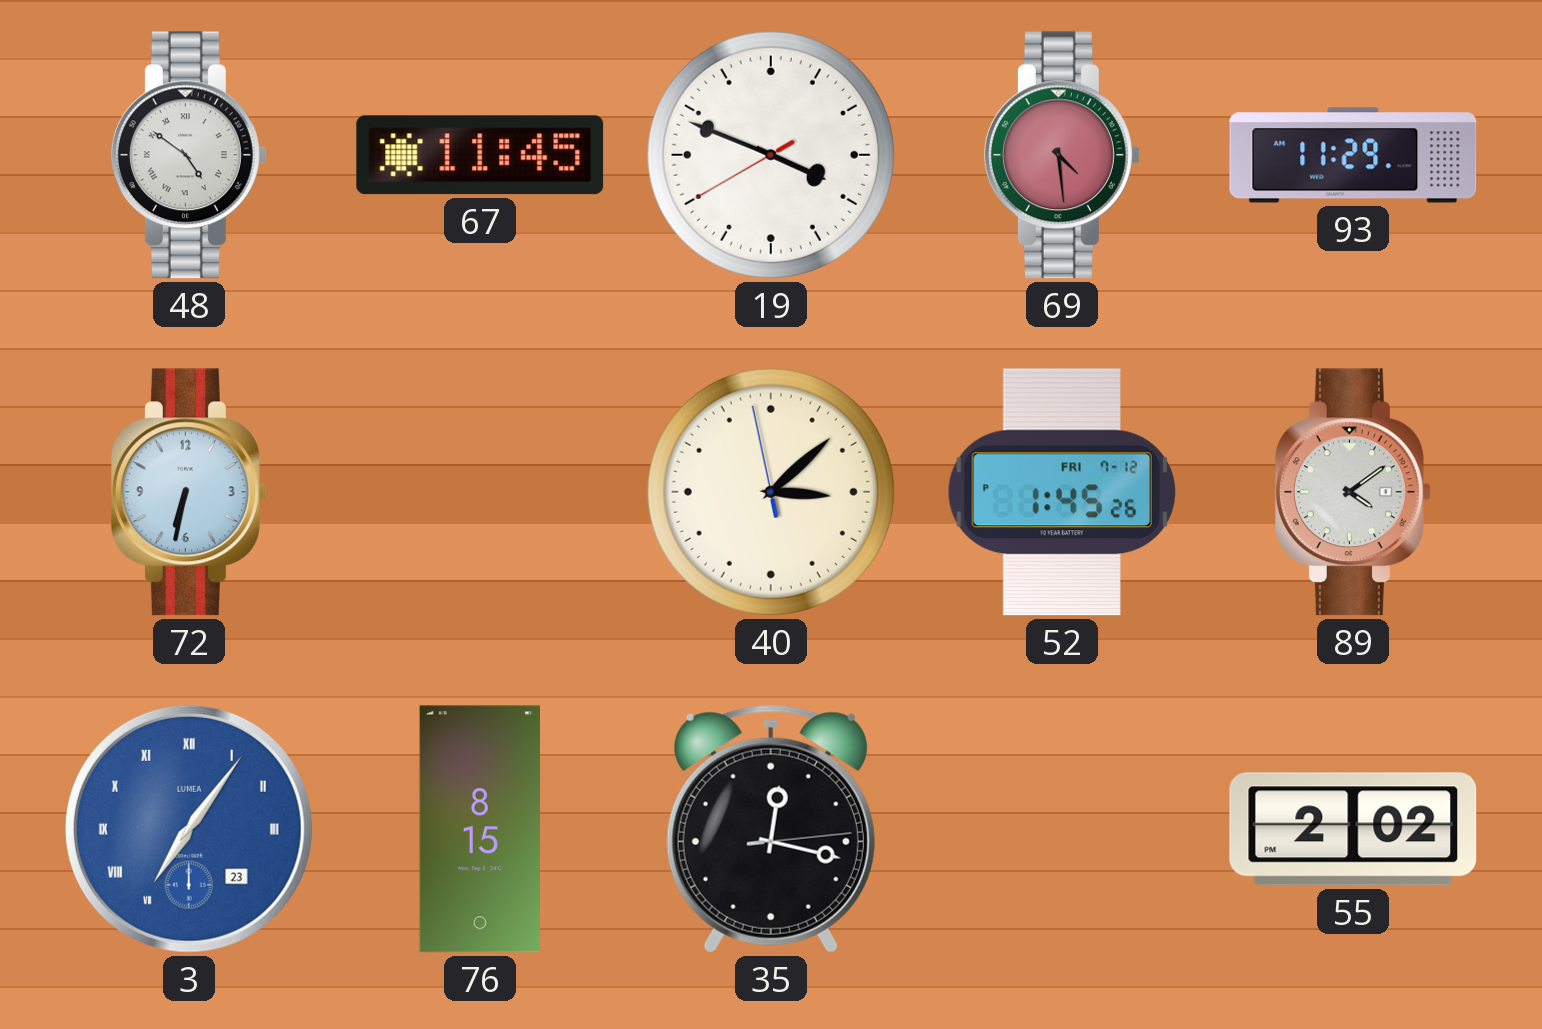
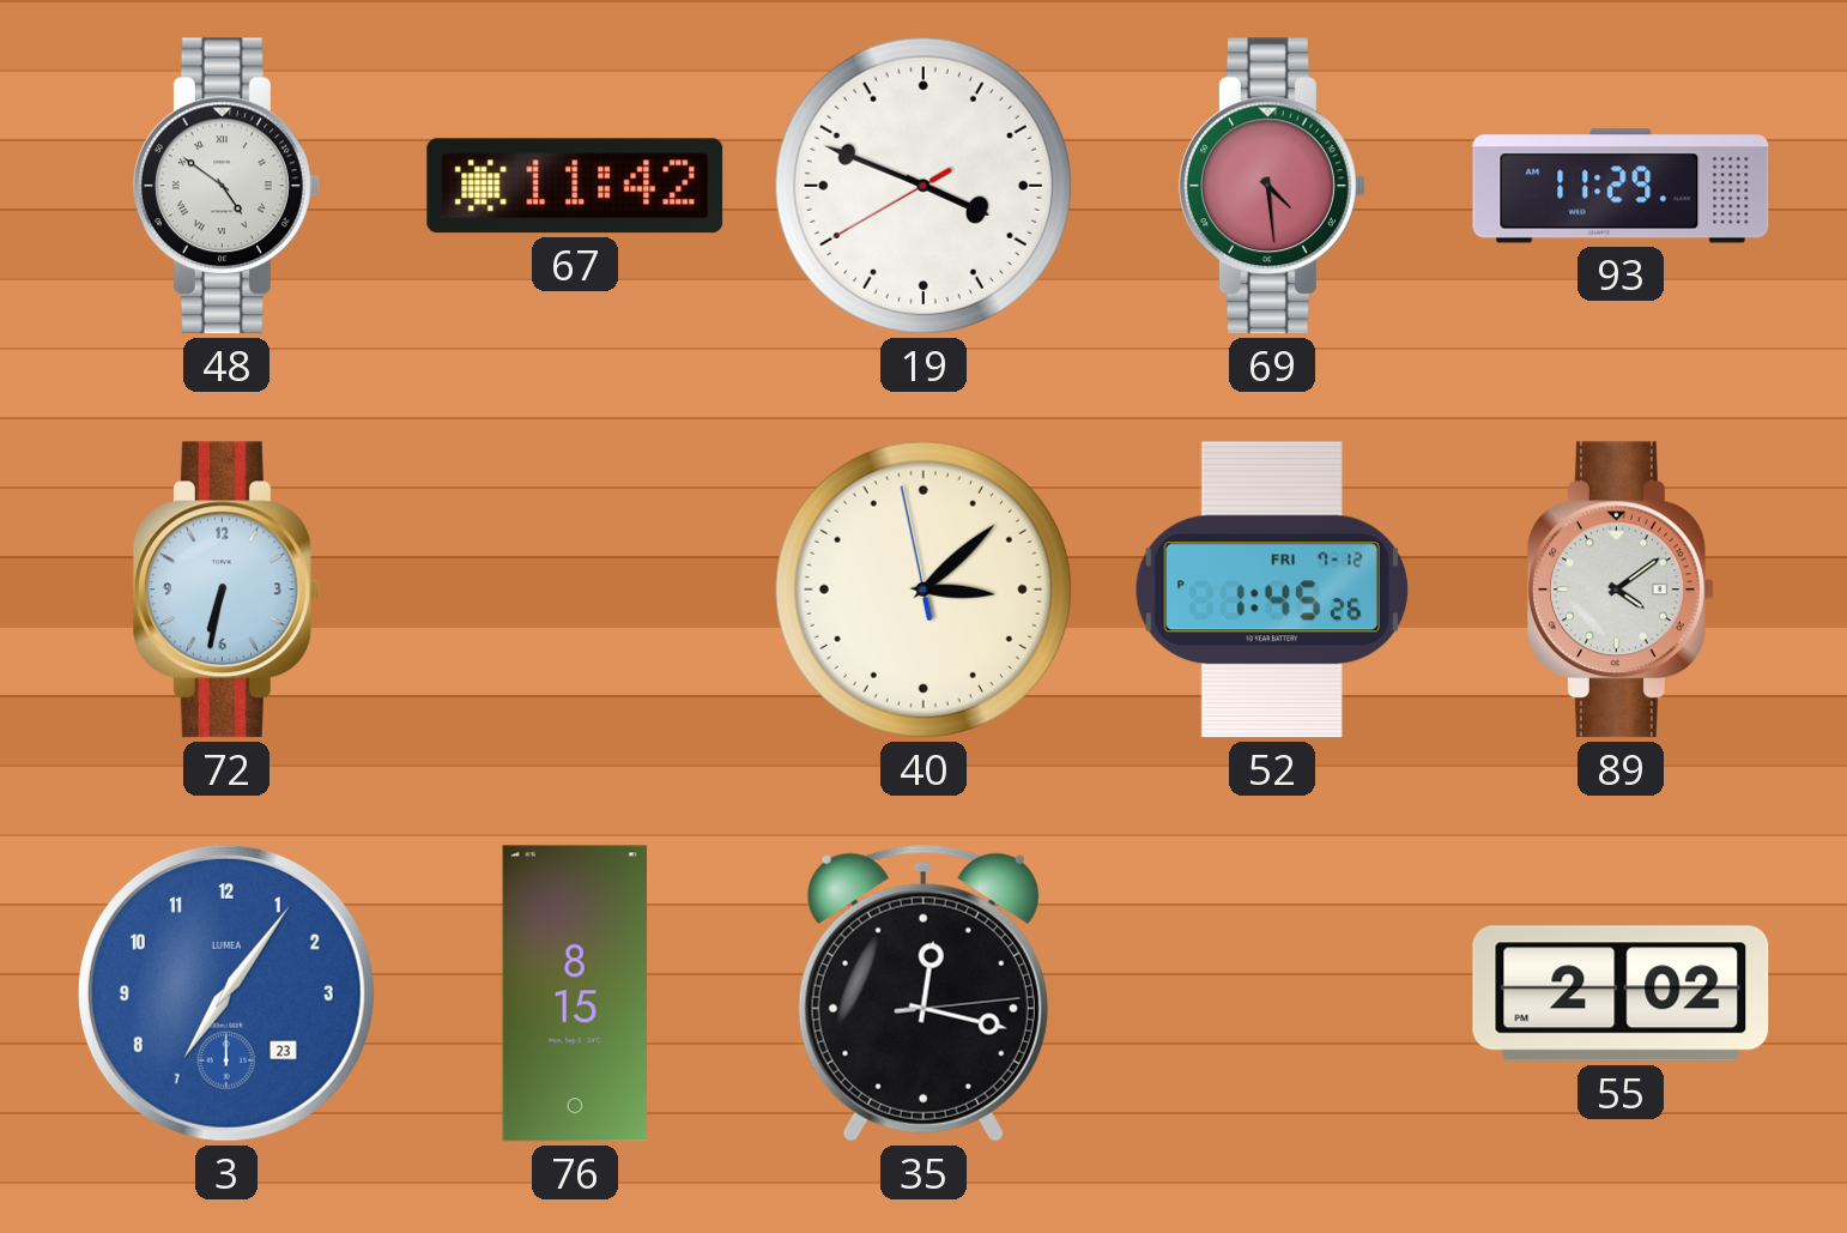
67: 11:45 -> 11:42
3 numerals: Roman -> Arabic
